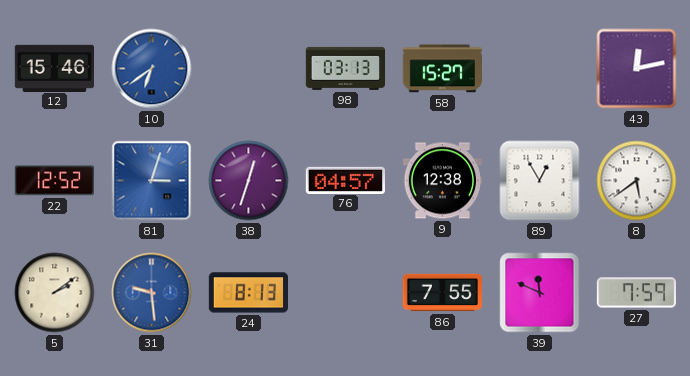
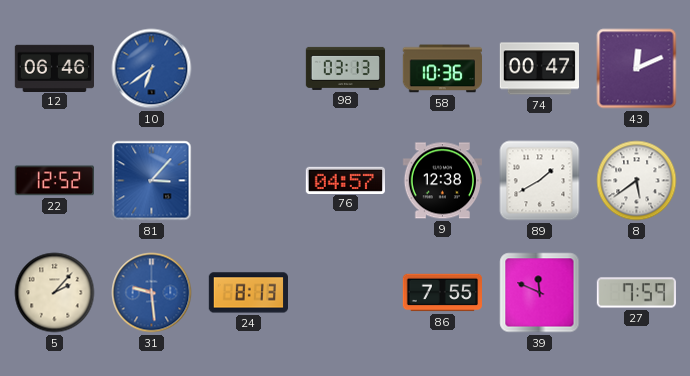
12: 15:46 -> 06:46
58: 15:27 -> 10:36
74: none -> 00:47
43: 12:13 -> 12:11
81: 3:03 -> 3:07
38: 12:33 -> none
89: 12:55 -> 1:40
5: 2:09 -> 2:07
